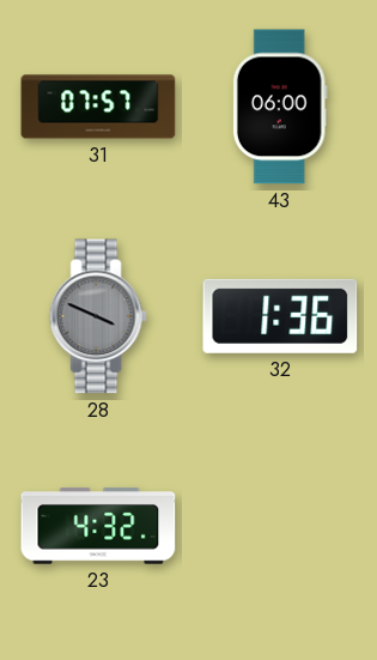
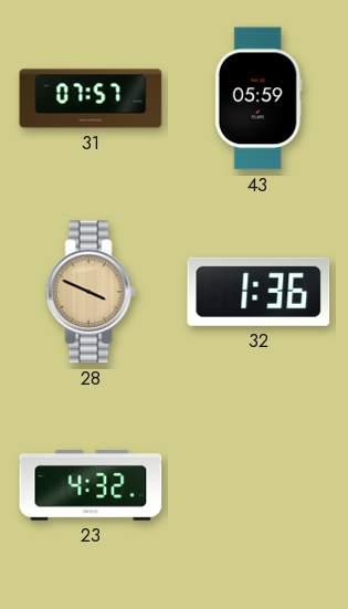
43: 06:00 -> 05:59
28 dial: grey -> champagne
